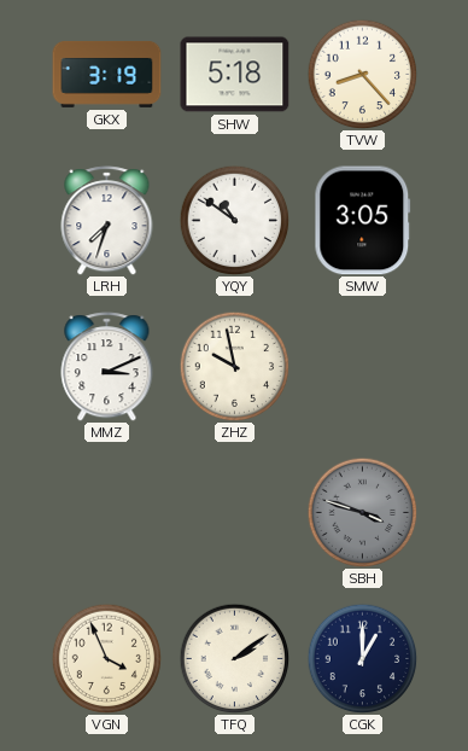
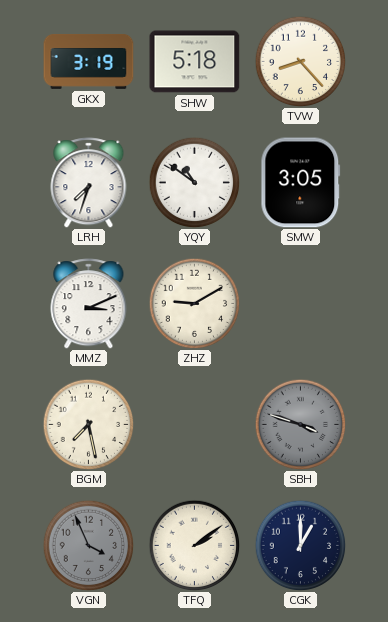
ZHZ: 9:58 -> 9:10
BGM: none -> 7:28
VGN dial: cream -> grey
